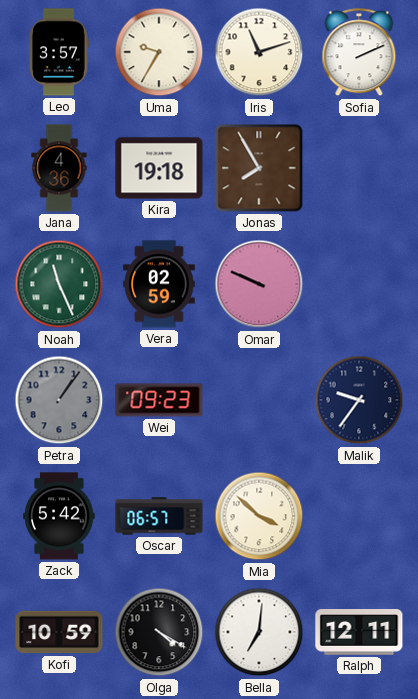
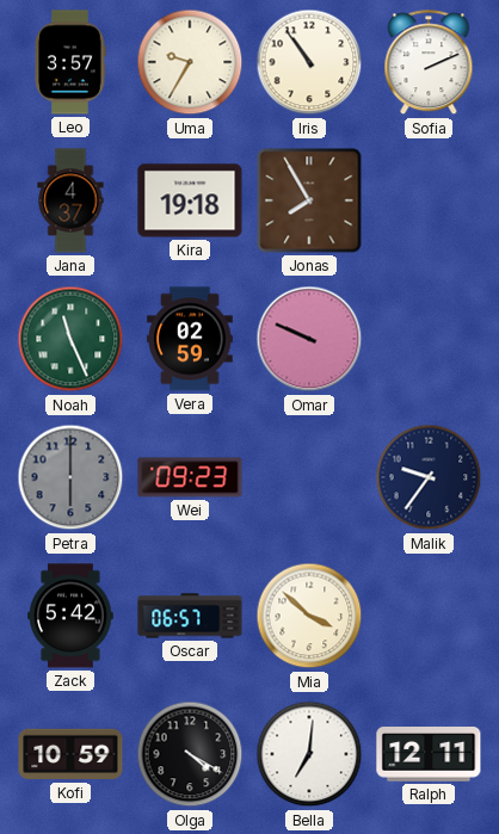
Iris: 11:12 -> 10:54
Jana: 4:36 -> 4:37
Petra: 1:06 -> 6:00
